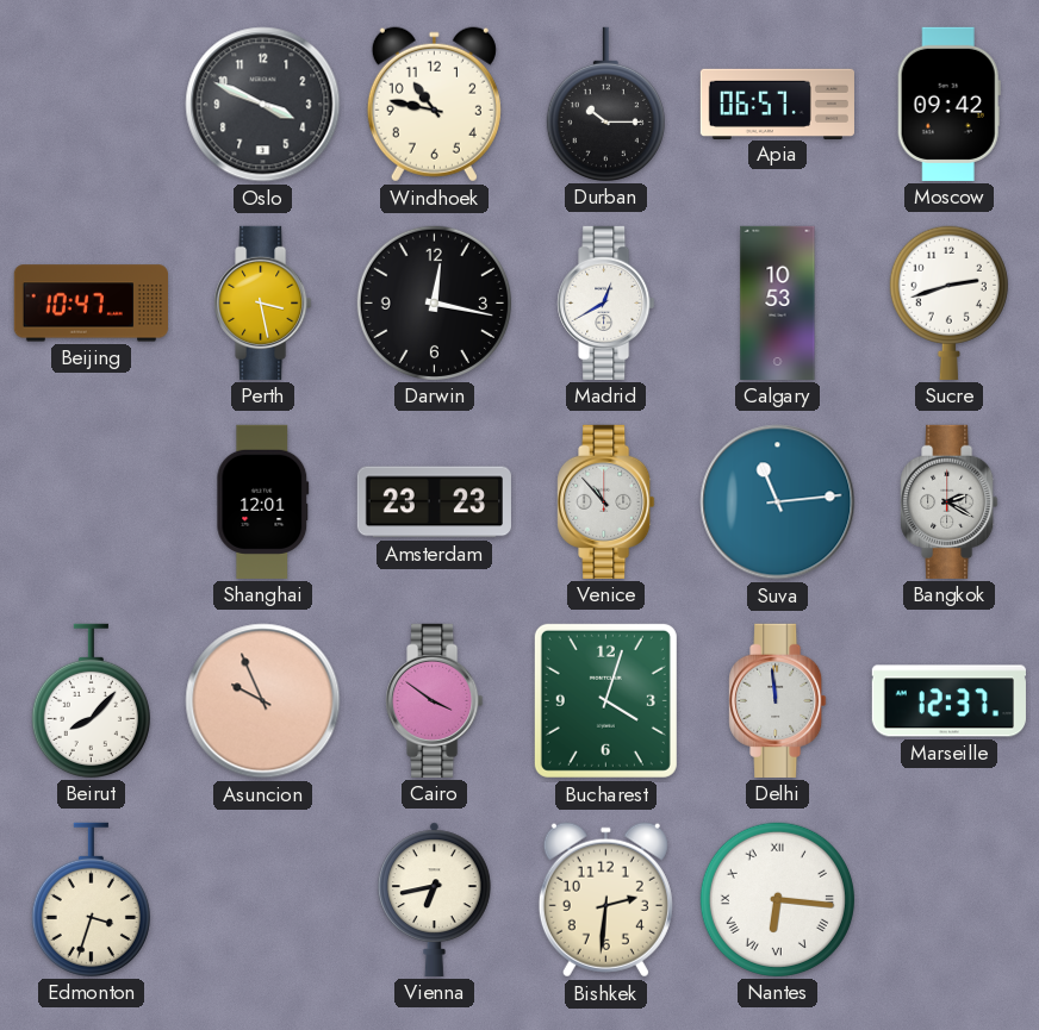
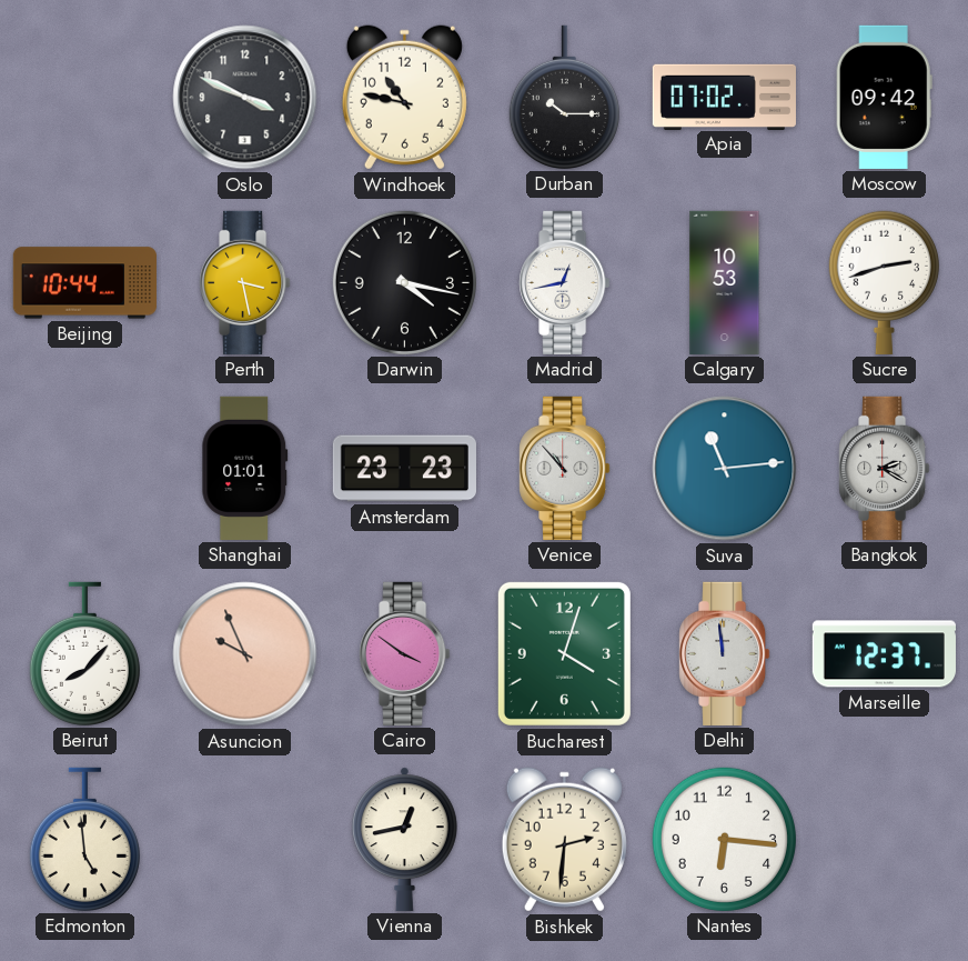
Apia: 06:57 -> 07:02
Beijing: 10:47 -> 10:44
Darwin: 12:17 -> 4:17
Madrid: 12:40 -> 12:43
Shanghai: 12:01 -> 01:01
Edmonton: 3:33 -> 4:59
Vienna: 6:43 -> 12:43
Nantes numerals: Roman -> Arabic
